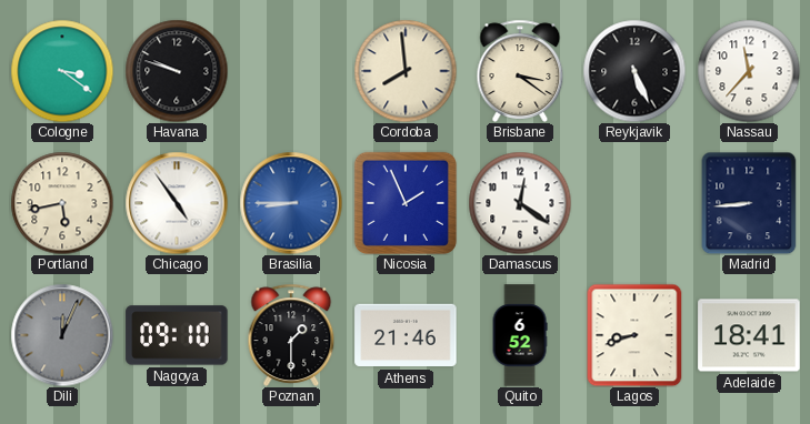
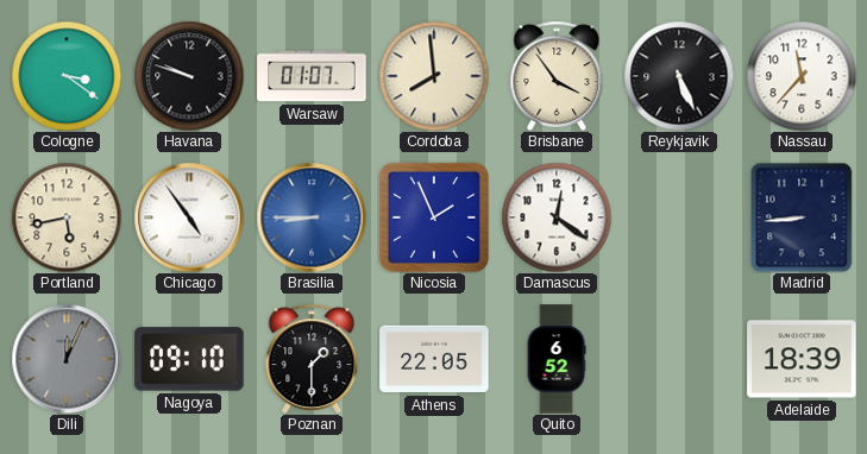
Warsaw: none -> 01:07
Brisbane: 3:21 -> 3:54
Athens: 21:46 -> 22:05
Lagos: 8:42 -> none
Adelaide: 18:41 -> 18:39
